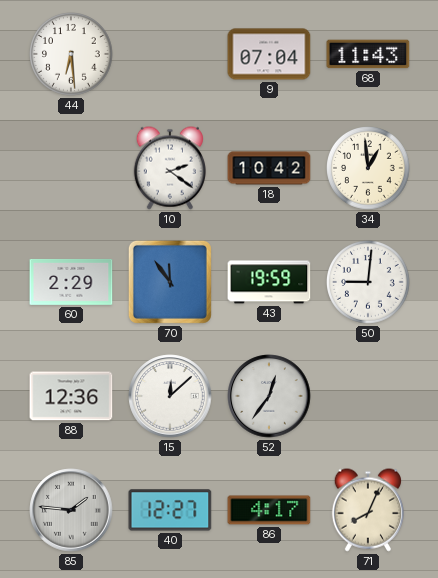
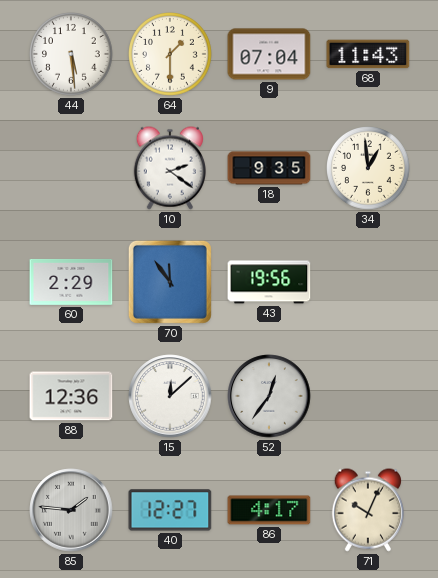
44: 6:29 -> 5:29
64: none -> 1:30
18: 10:42 -> 9:35
43: 19:59 -> 19:56
50: 9:01 -> none
71: 8:04 -> 10:04
